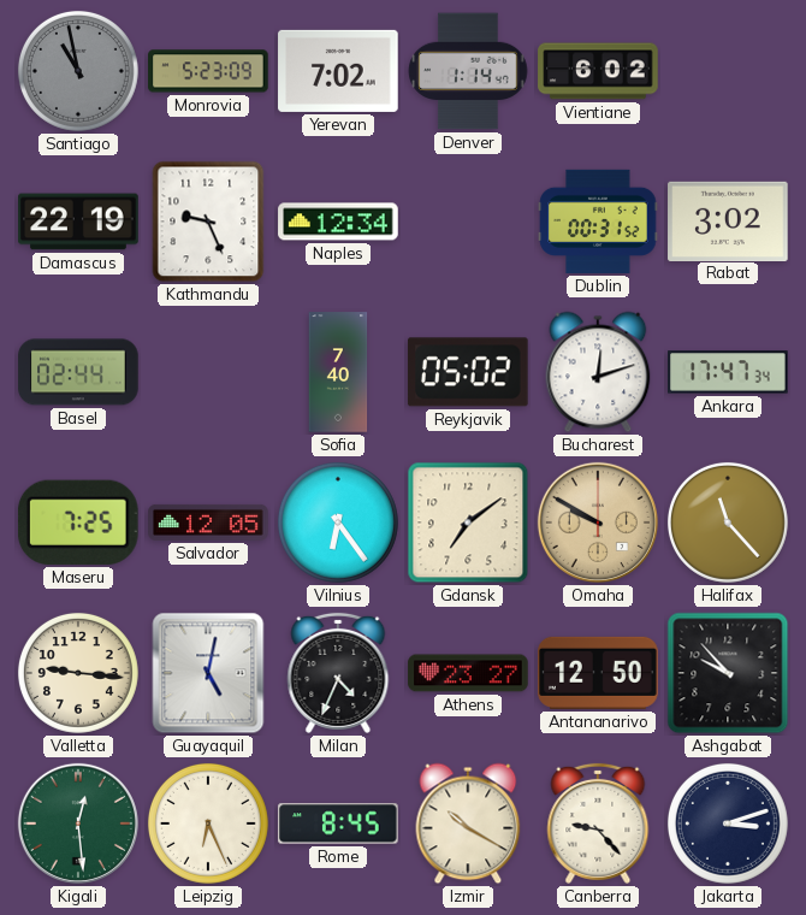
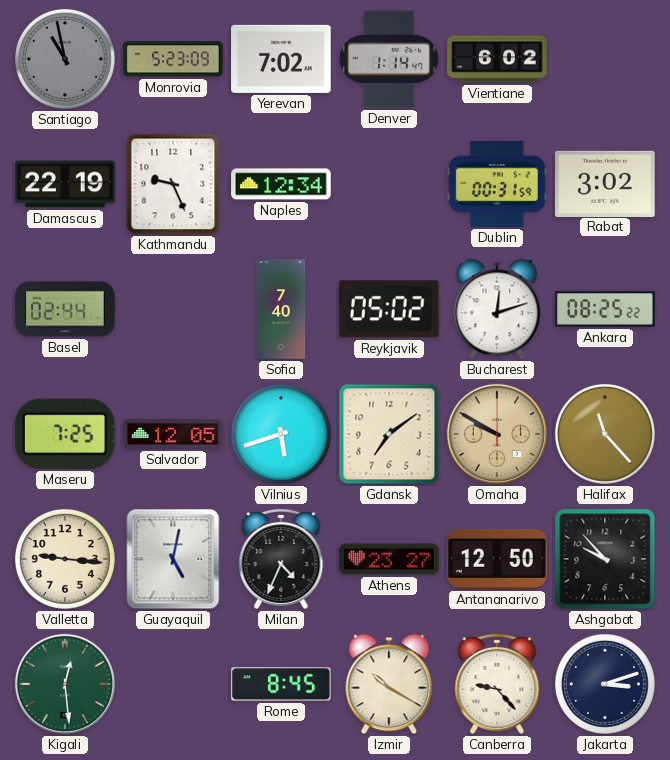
Dublin: 00:31:52 -> 00:31:59
Ankara: 17:47 -> 08:25
Vilnius: 6:24 -> 5:42
Leipzig: 6:26 -> none
